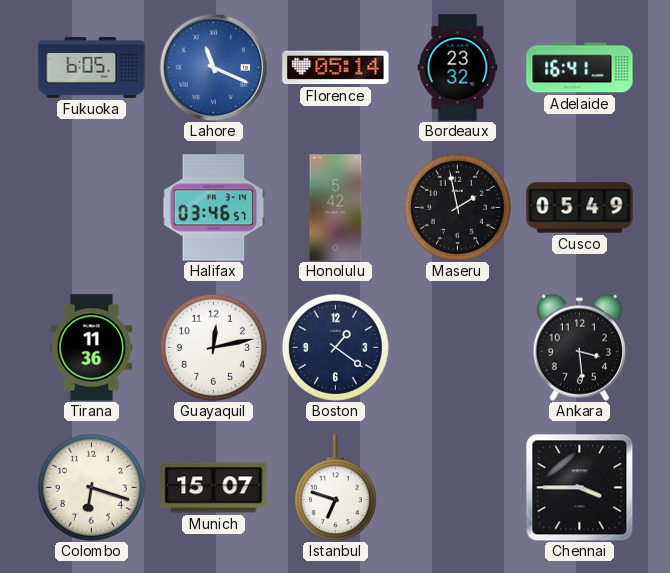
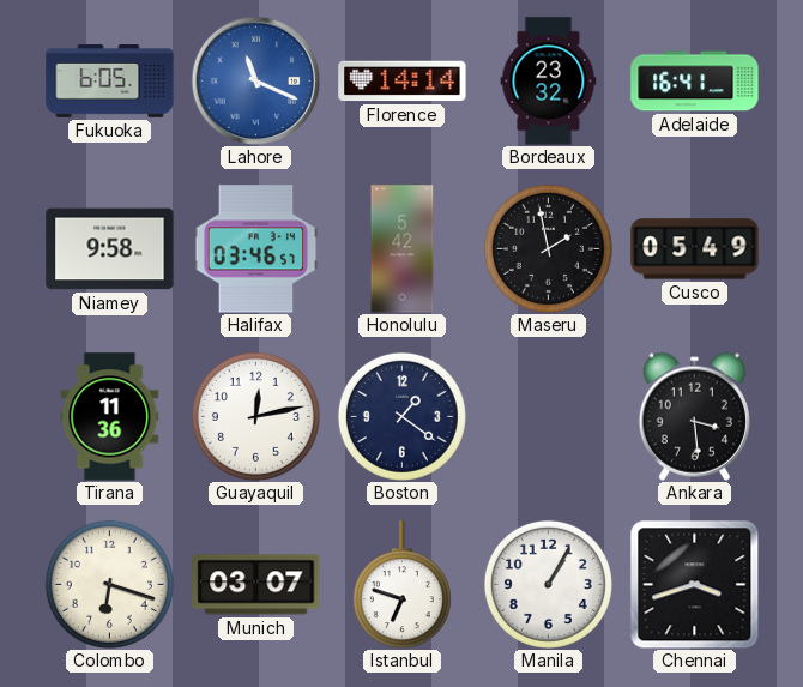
Florence: 05:14 -> 14:14
Niamey: none -> 9:58
Munich: 15:07 -> 03:07
Manila: none -> 1:05
Chennai: 3:45 -> 3:42
